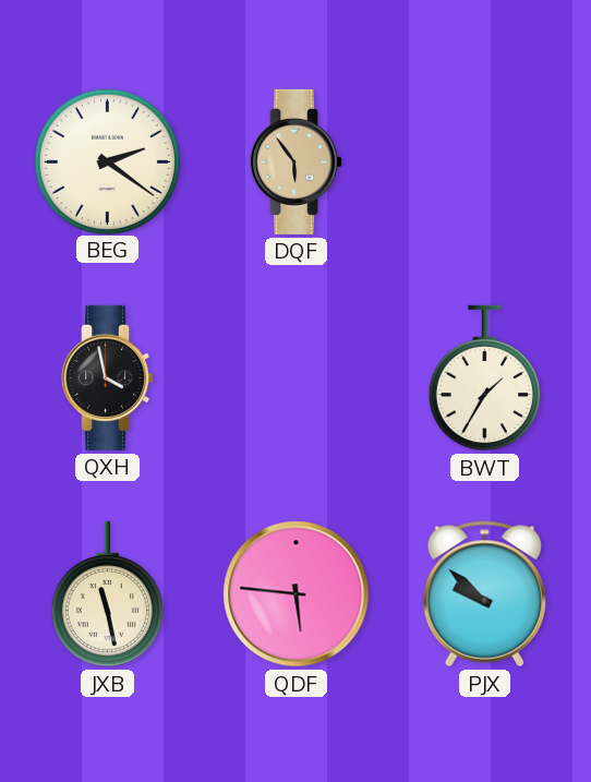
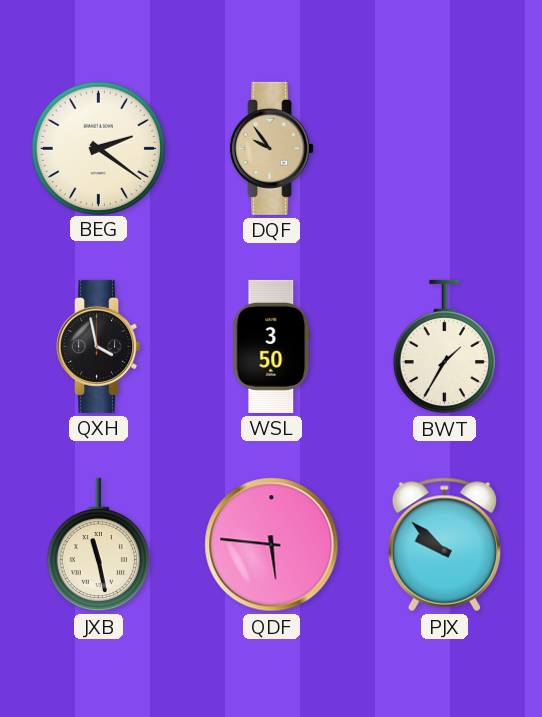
DQF: 5:54 -> 9:54
WSL: none -> 3:50
